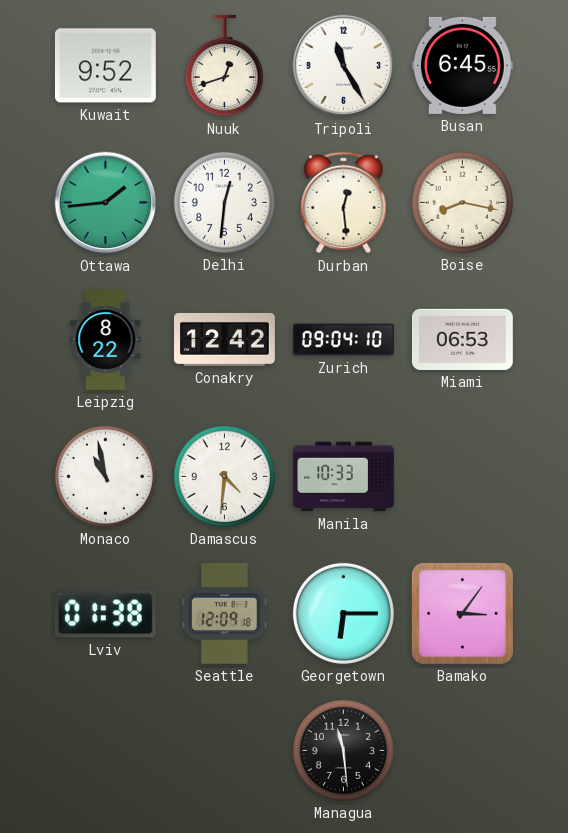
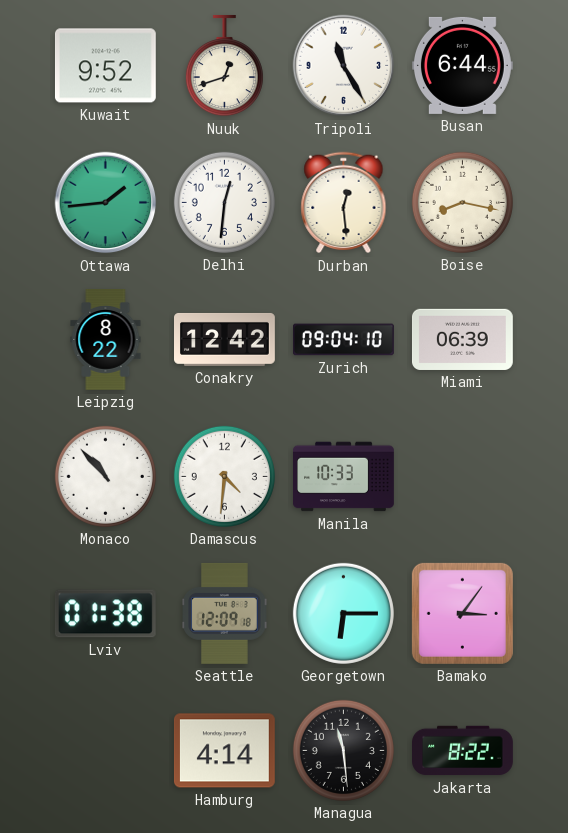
Busan: 6:45 -> 6:44
Miami: 06:53 -> 06:39
Monaco: 10:58 -> 10:53
Hamburg: none -> 4:14
Jakarta: none -> 8:22
